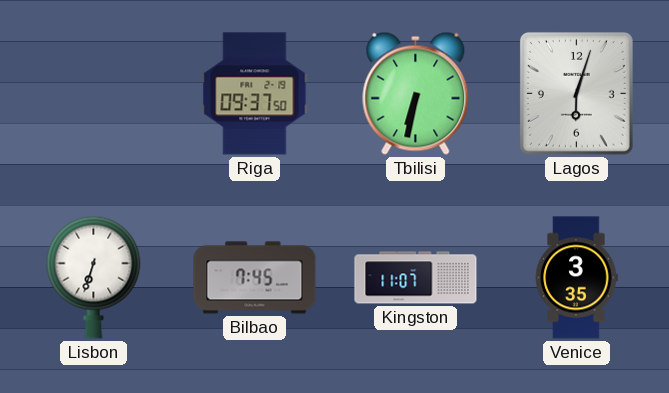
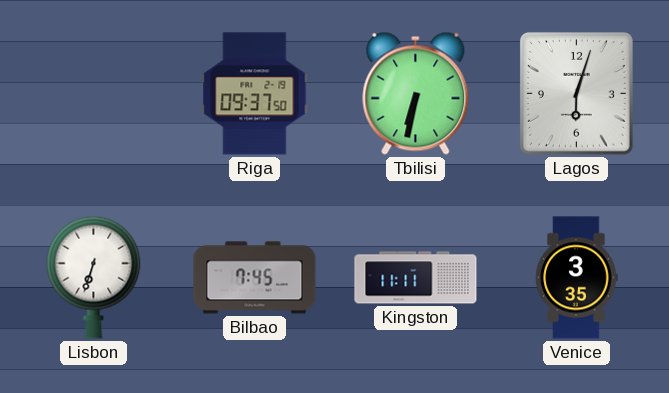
Kingston: 11:07 -> 11:11
